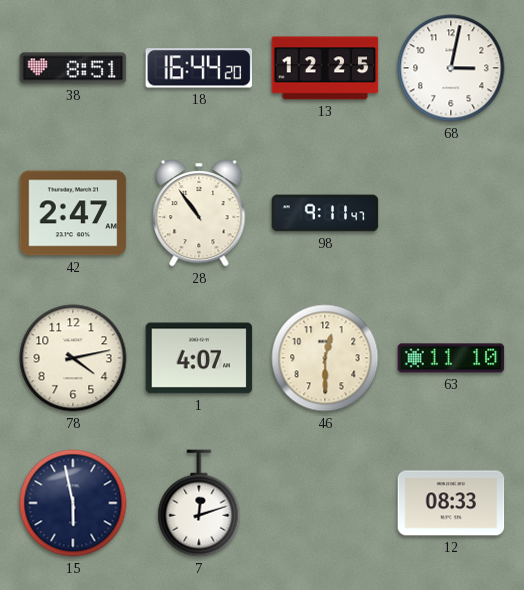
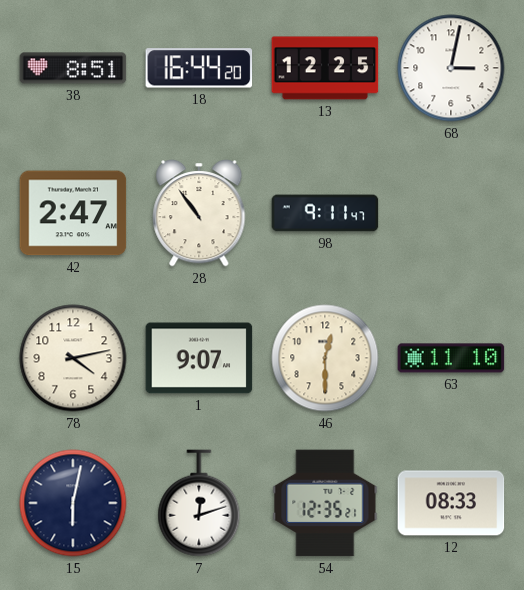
1: 4:07 -> 9:07
15: 5:58 -> 6:02
54: none -> 12:35
